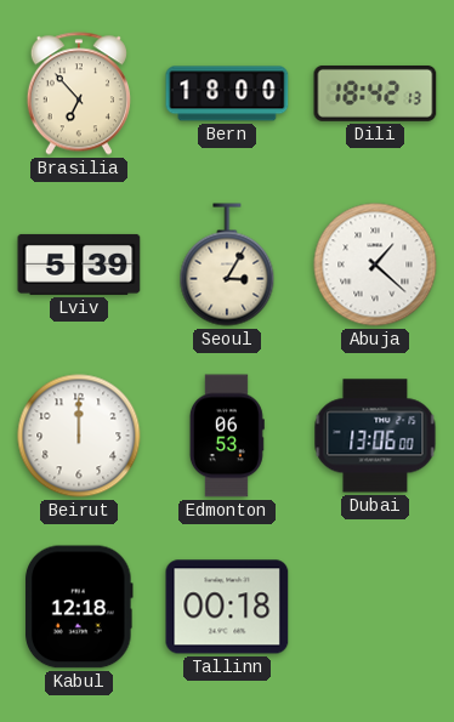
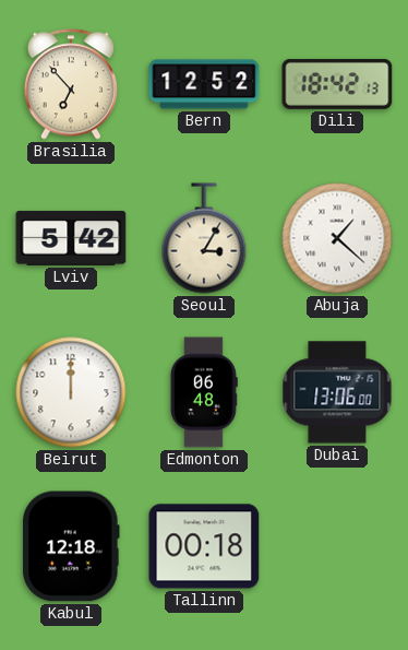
Bern: 18:00 -> 12:52
Lviv: 5:39 -> 5:42
Edmonton: 06:53 -> 06:48
